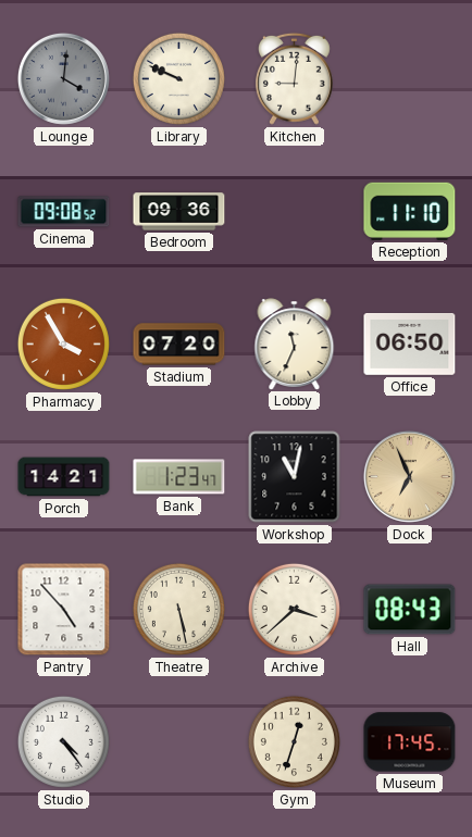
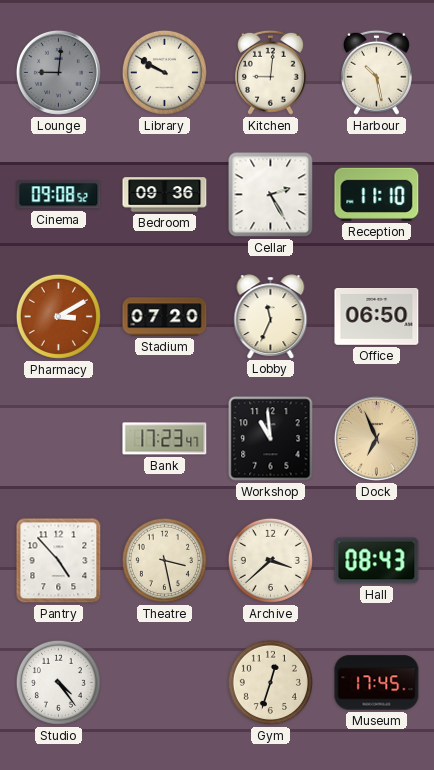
Lounge: 4:01 -> 9:01
Library: 9:49 -> 9:50
Harbour: none -> 10:28
Cellar: none -> 2:25
Pharmacy: 3:55 -> 3:10
Porch: 14:21 -> none
Bank: 1:23 -> 17:23
Workshop: 11:02 -> 10:59
Theatre: 5:28 -> 3:28
